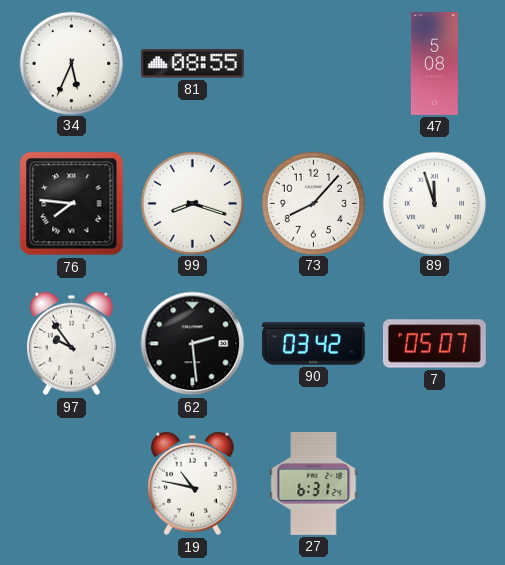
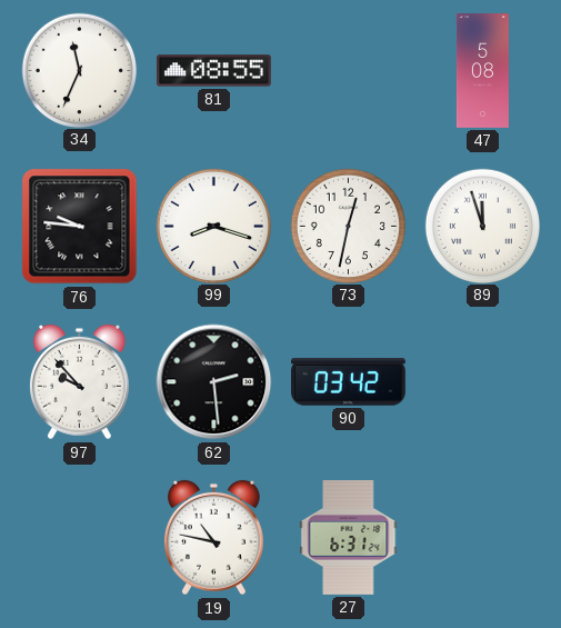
34: 5:34 -> 11:34
76: 7:46 -> 9:46
73: 8:07 -> 12:32
97: 9:54 -> 9:53
7: 05:07 -> none
